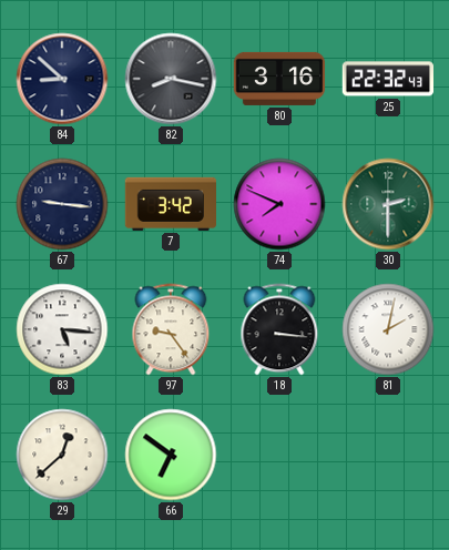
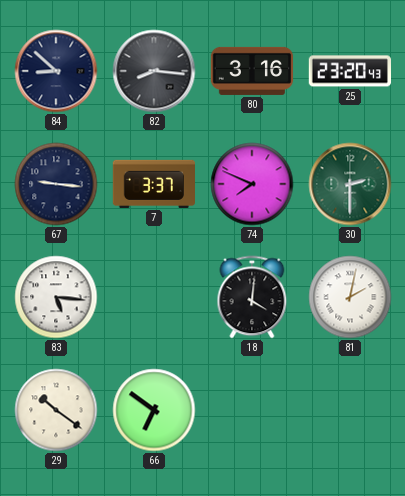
82: 8:17 -> 8:16
25: 22:32 -> 23:20
7: 3:42 -> 3:37
97: 9:24 -> none
18: 3:16 -> 4:01
29: 12:38 -> 10:21
